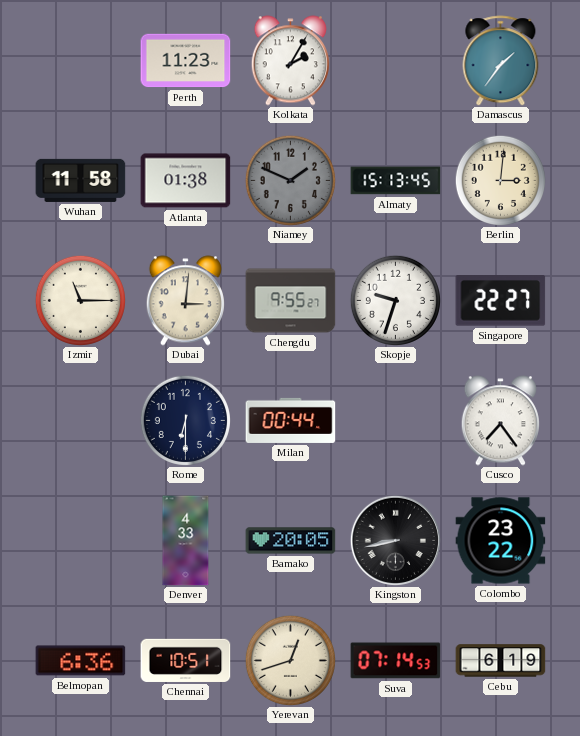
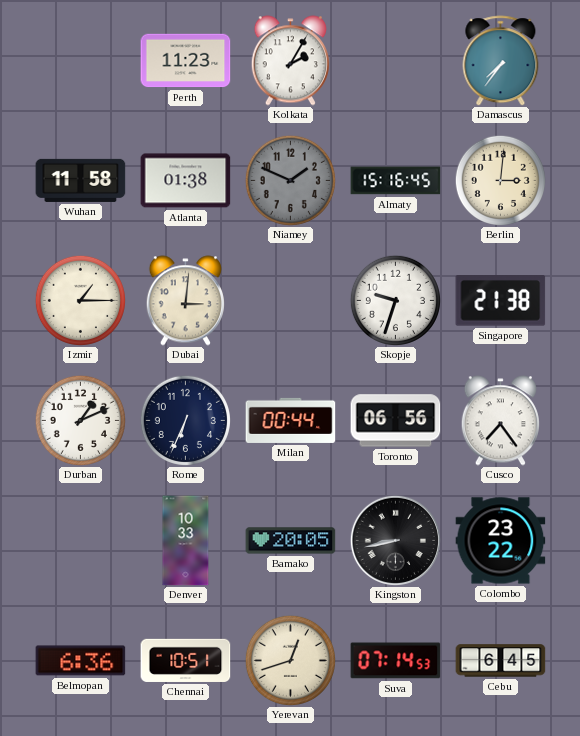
Damascus: 1:36 -> 7:36
Almaty: 15:13 -> 15:16
Izmir: 11:15 -> 1:15
Chengdu: 9:55 -> none
Singapore: 22:27 -> 21:38
Durban: none -> 1:11
Rome: 6:30 -> 6:34
Toronto: none -> 06:56
Denver: 4:33 -> 10:33
Cebu: 6:19 -> 6:45
